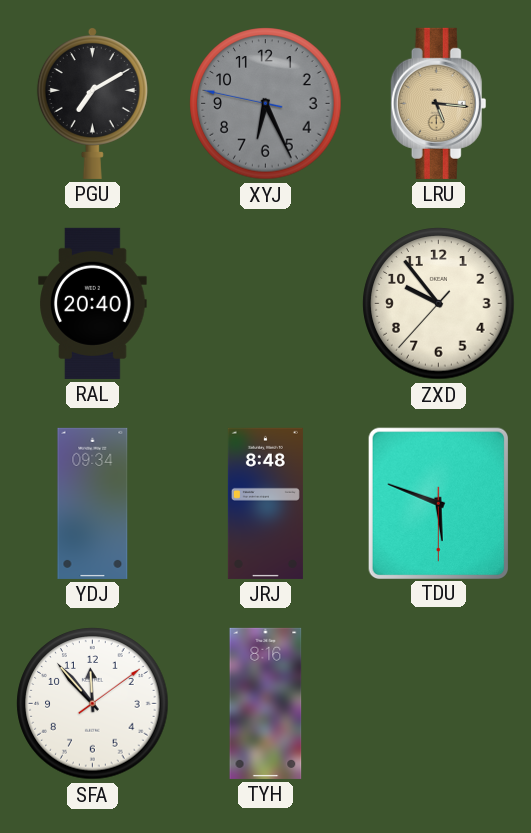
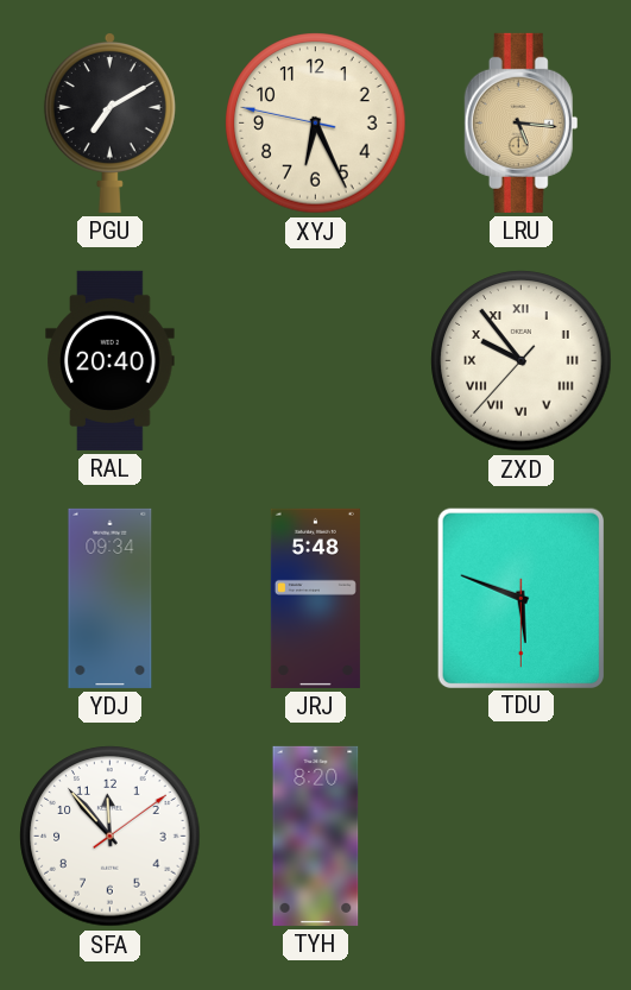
XYJ dial: grey -> cream
ZXD numerals: Arabic -> Roman
JRJ: 8:48 -> 5:48
TYH: 8:16 -> 8:20
